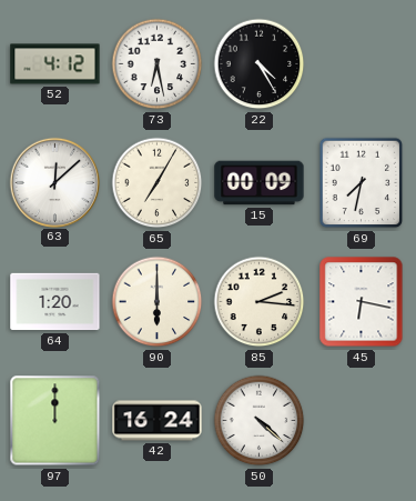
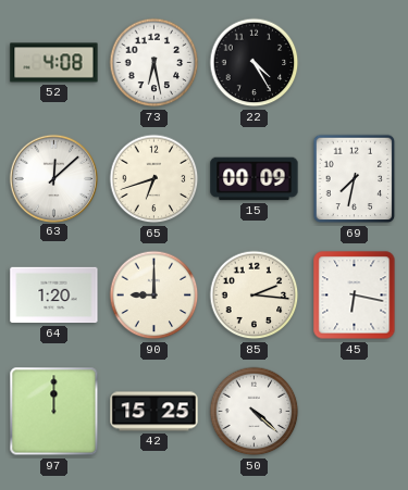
52: 4:12 -> 4:08
65: 7:05 -> 6:42
90: 6:00 -> 9:00
42: 16:24 -> 15:25
